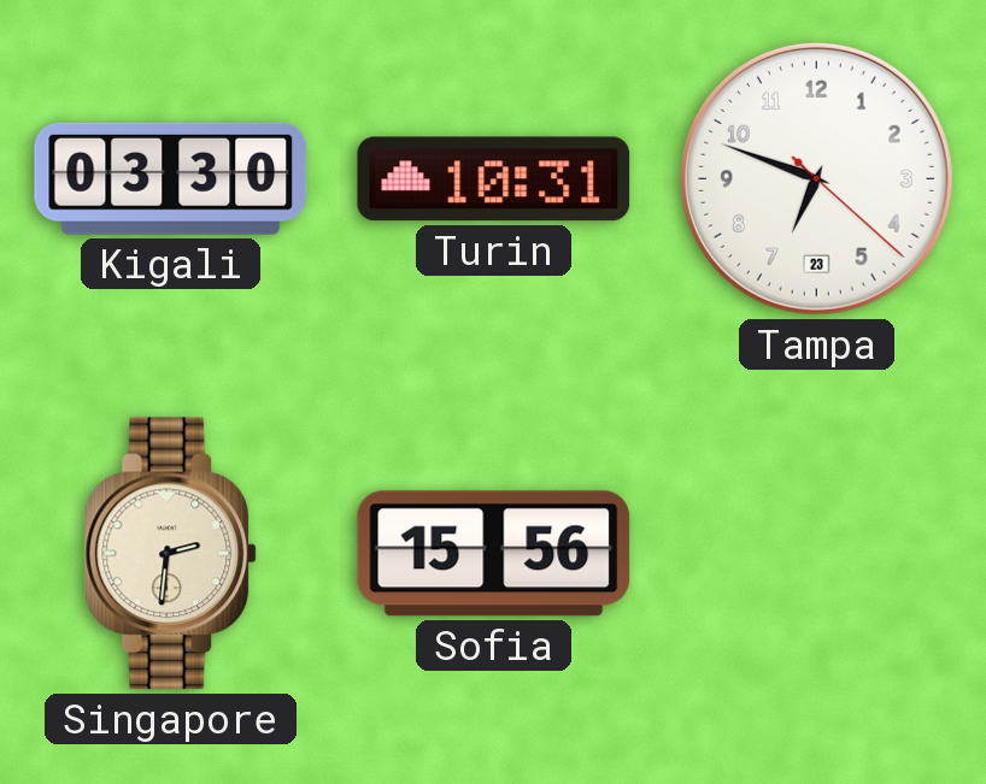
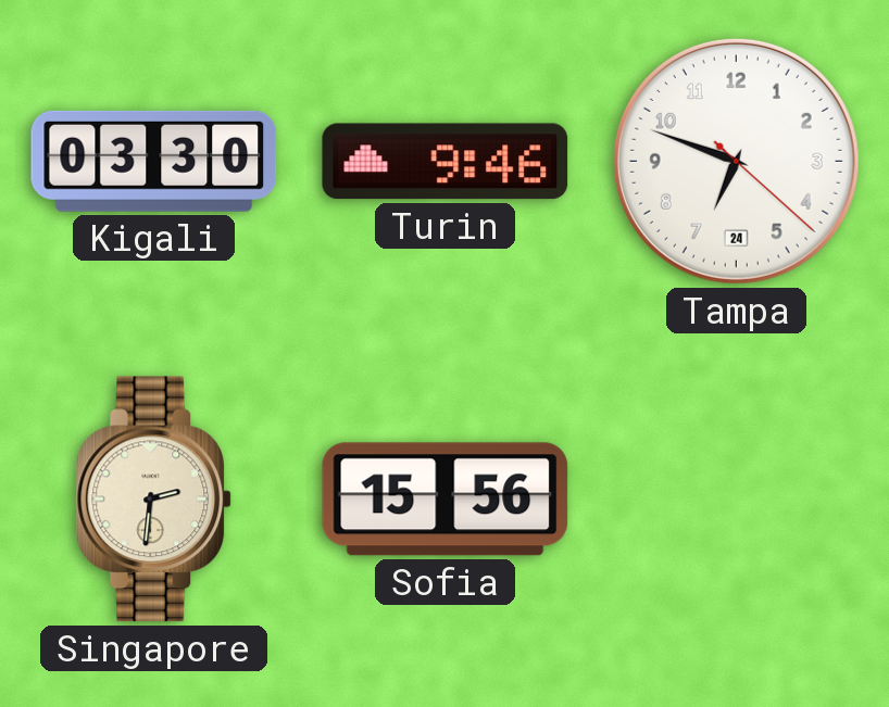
Turin: 10:31 -> 9:46
Tampa date: 23 -> 24
